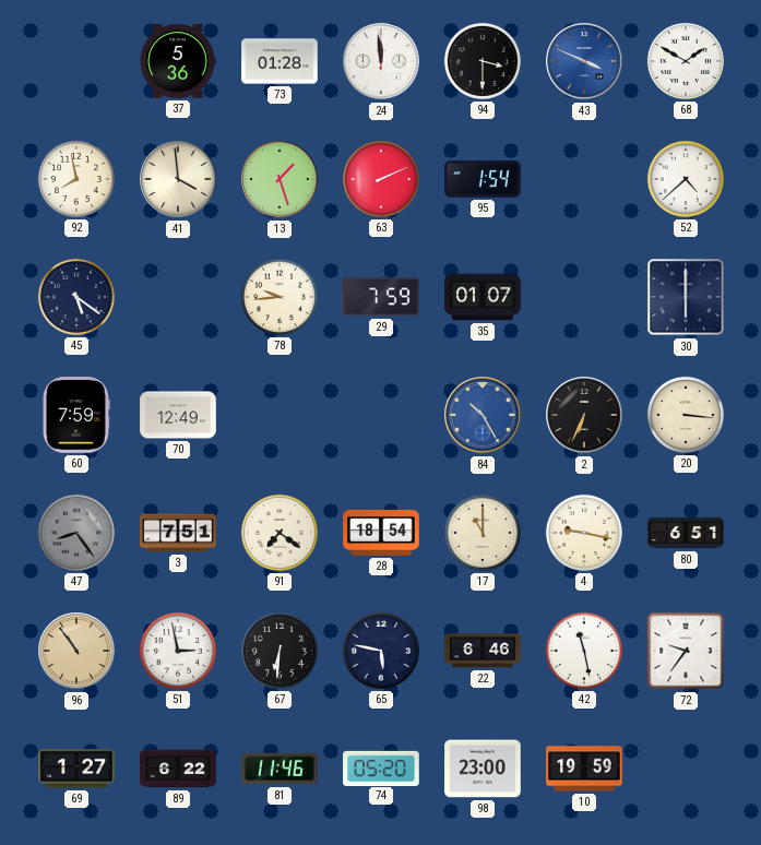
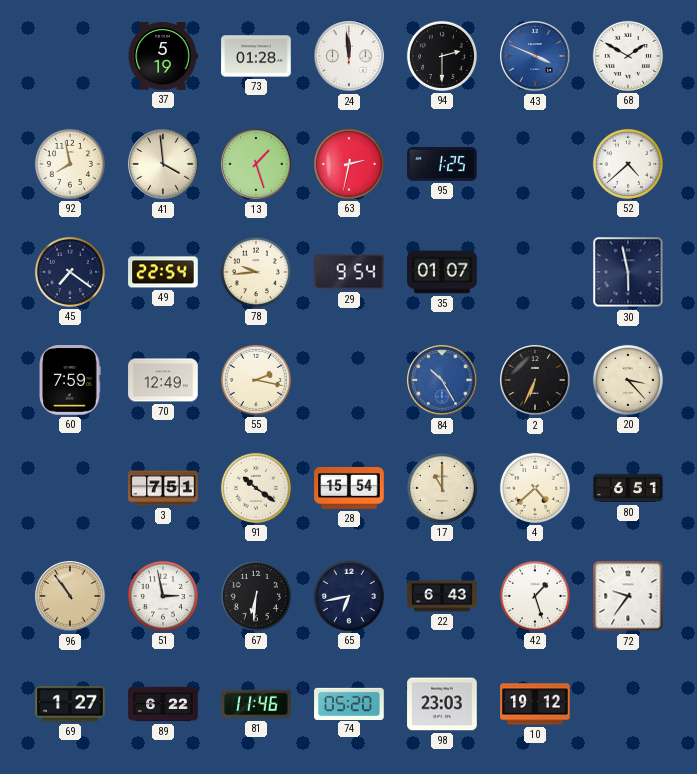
37: 5:36 -> 5:19
94: 3:30 -> 2:30
63: 2:11 -> 2:32
95: 1:54 -> 1:25
45: 5:21 -> 7:21
49: none -> 22:54
29: 7:59 -> 9:54
30: 6:00 -> 5:58
55: none -> 2:17
20: 3:16 -> 3:23
47: 8:24 -> none
91: 7:21 -> 10:21
28: 18:54 -> 15:54
4: 9:17 -> 4:38
65: 5:47 -> 6:43
22: 6:46 -> 6:43
42: 11:28 -> 1:27
98: 23:00 -> 23:03
10: 19:59 -> 19:12
